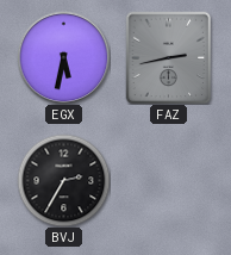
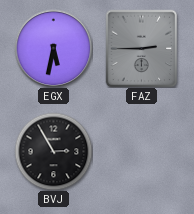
FAZ: 2:43 -> 2:45
BVJ: 2:35 -> 2:55
